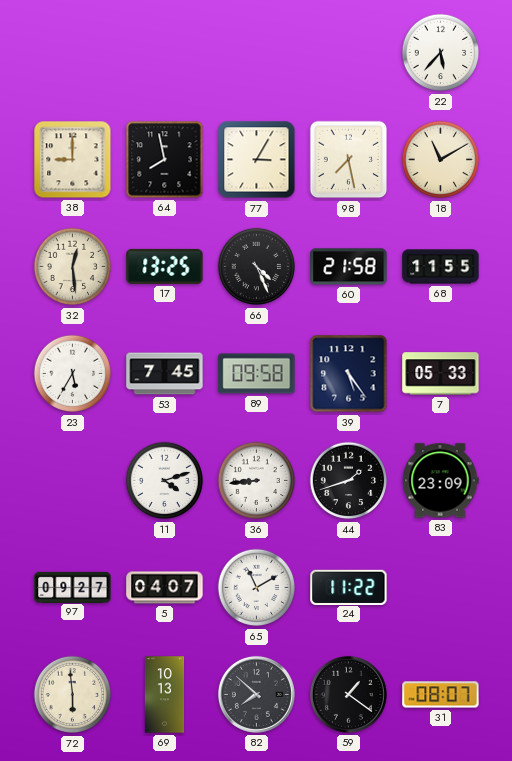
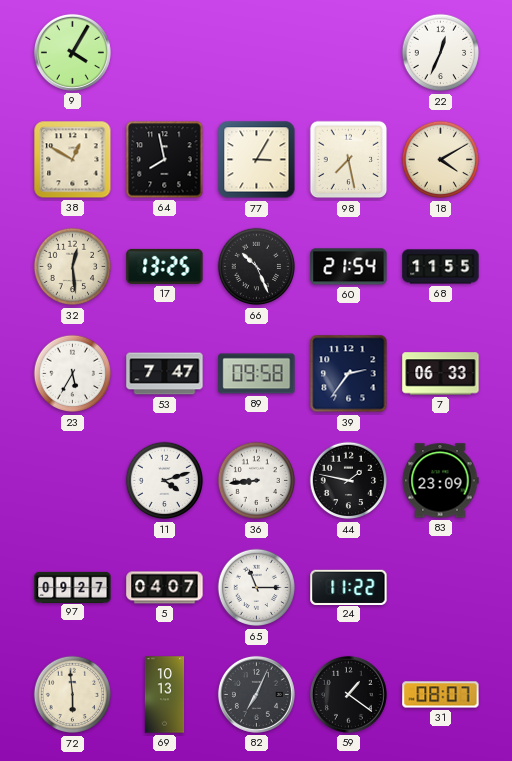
9: none -> 4:05
22: 5:37 -> 12:34
38: 9:00 -> 12:50
18: 11:10 -> 4:10
66: 4:26 -> 10:26
60: 21:58 -> 21:54
53: 7:45 -> 7:47
39: 5:24 -> 2:36
7: 05:33 -> 06:33
44: 1:42 -> 1:47
65: 11:10 -> 11:15
82: 7:52 -> 7:04
